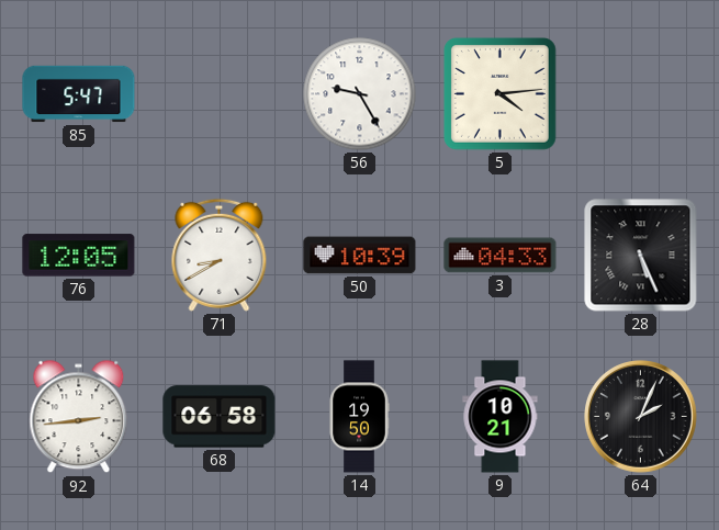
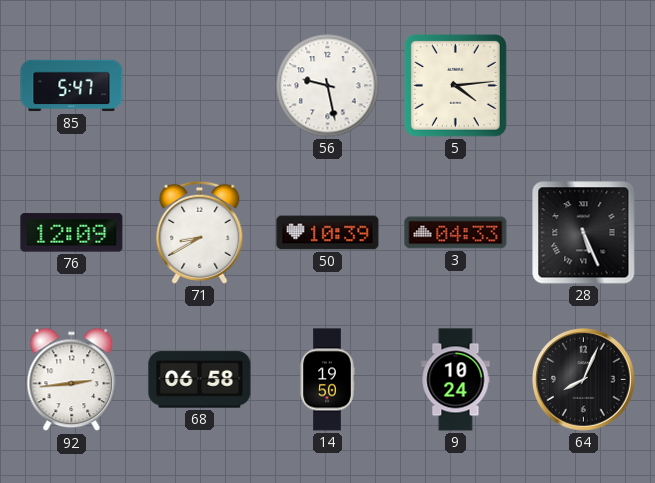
56: 9:25 -> 9:28
76: 12:05 -> 12:09
9: 10:21 -> 10:24
64: 2:04 -> 8:04
